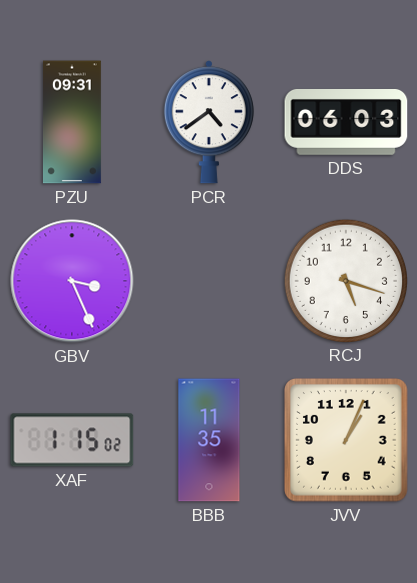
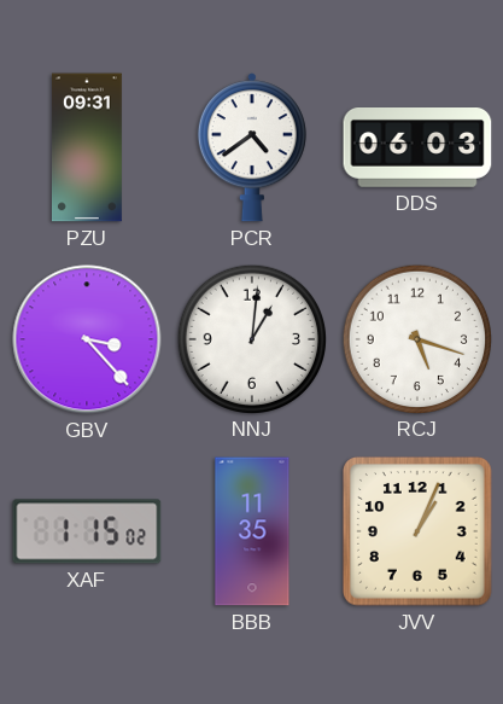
GBV: 3:26 -> 3:23
NNJ: none -> 1:01
